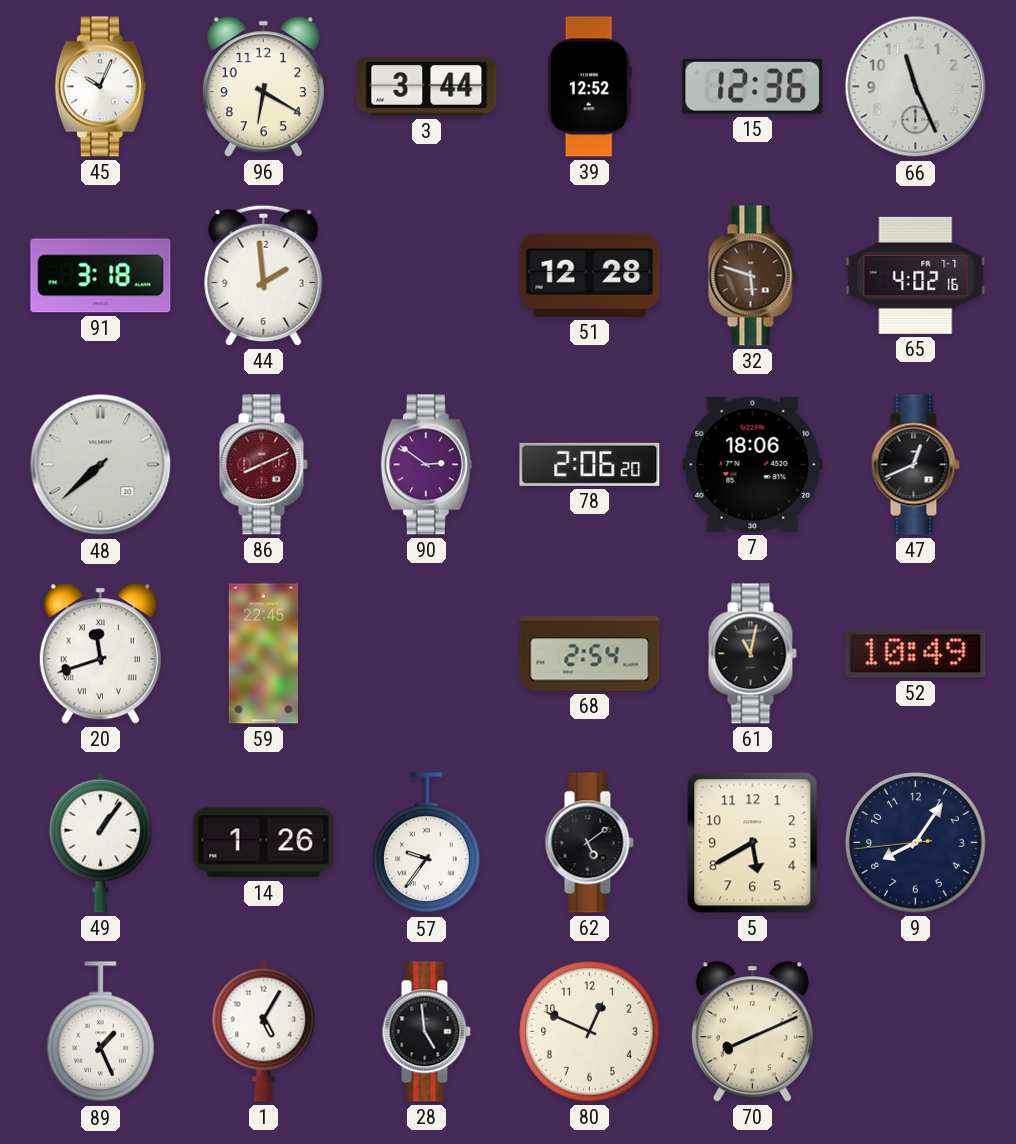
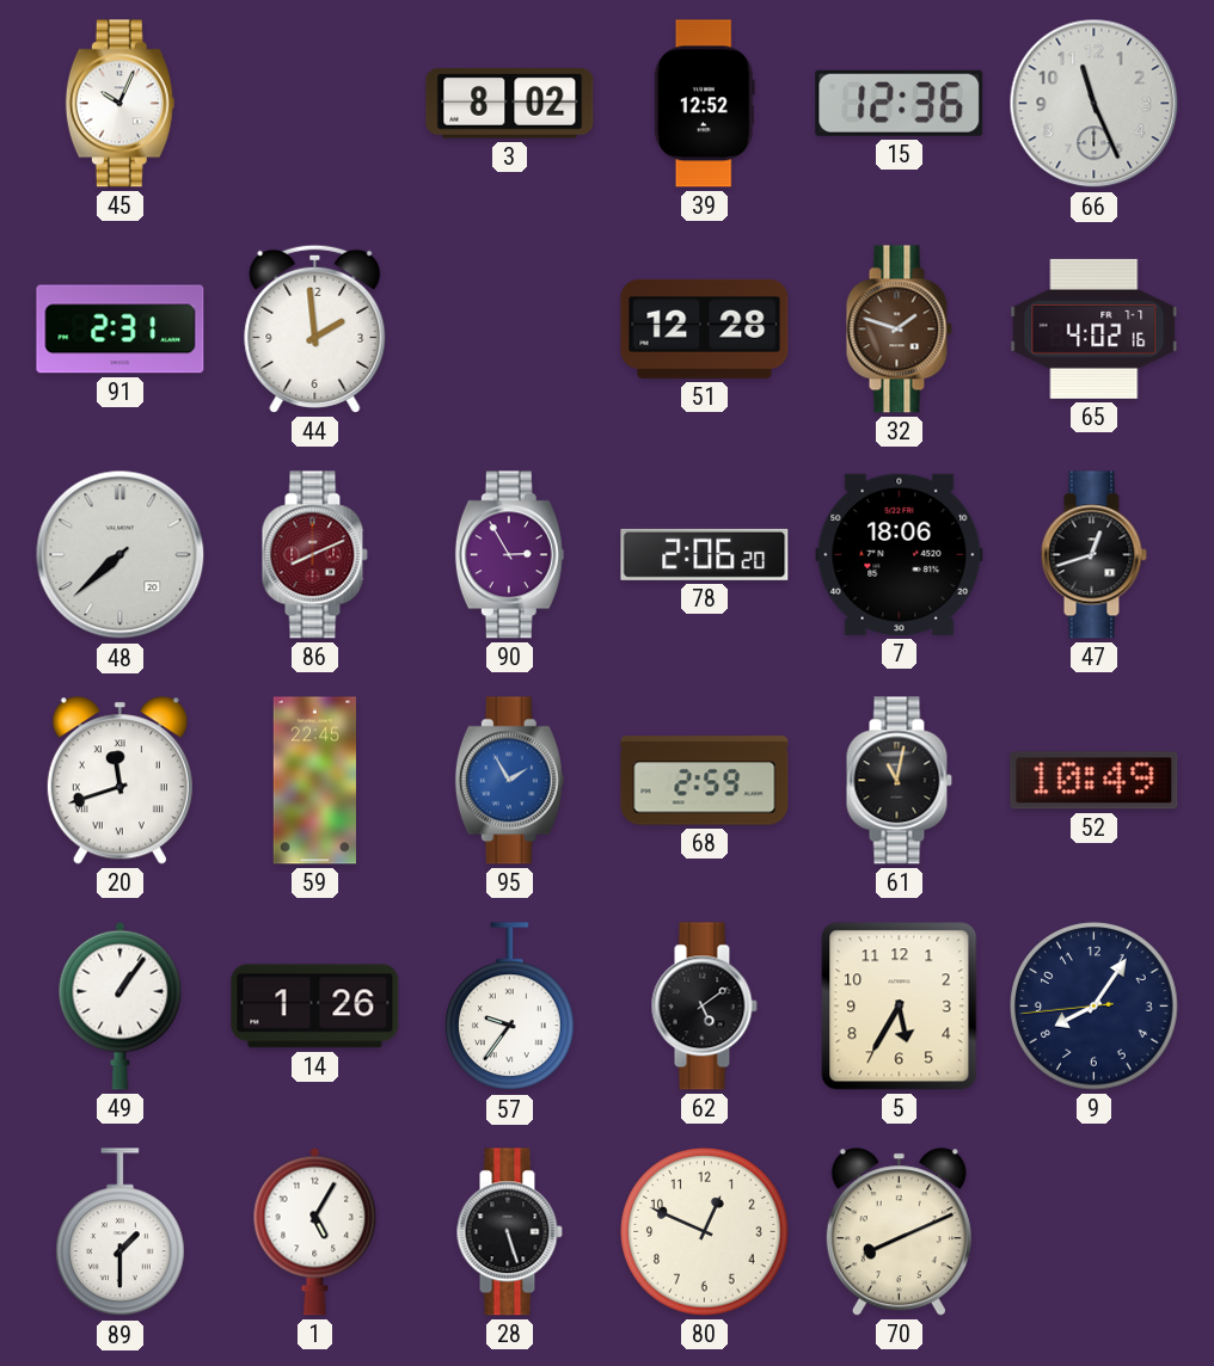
96: 6:20 -> none
3: 3:44 -> 8:02
91: 3:18 -> 2:31
32: 5:48 -> 1:48
90: 2:51 -> 2:55
47: 12:41 -> 12:42
95: none -> 1:55
68: 2:54 -> 2:59
5: 5:40 -> 5:35
89: 1:26 -> 1:30
28: 4:59 -> 5:27
